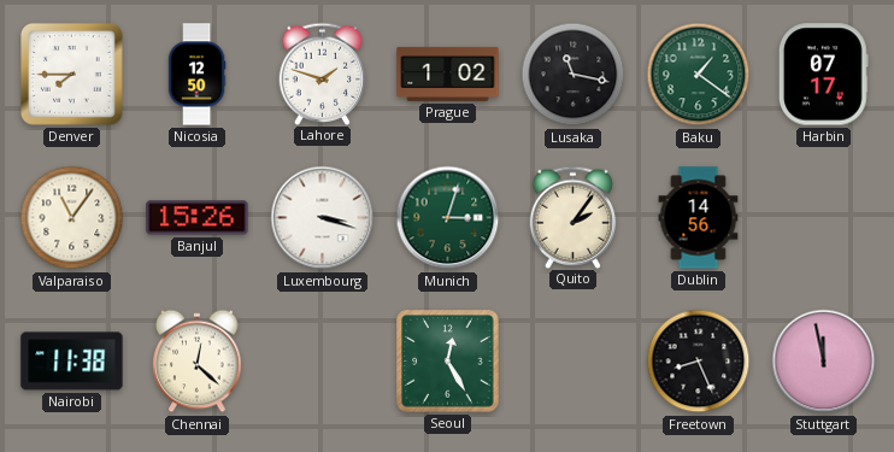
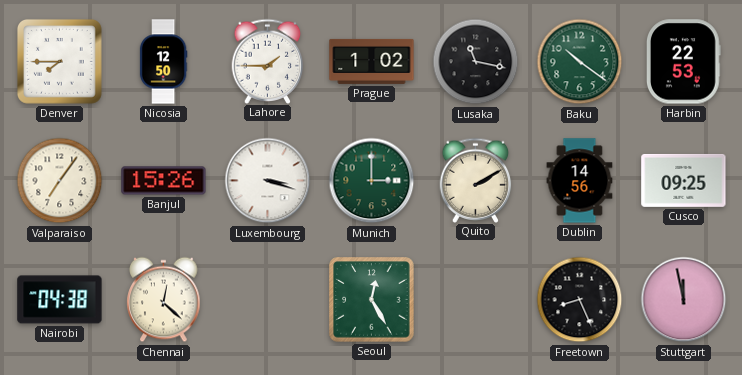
Lahore: 1:48 -> 1:45
Baku: 1:21 -> 10:21
Harbin: 07:17 -> 22:53
Valparaiso: 11:06 -> 7:06
Munich: 3:03 -> 3:00
Quito: 2:06 -> 2:10
Cusco: none -> 09:25
Nairobi: 11:38 -> 04:38
